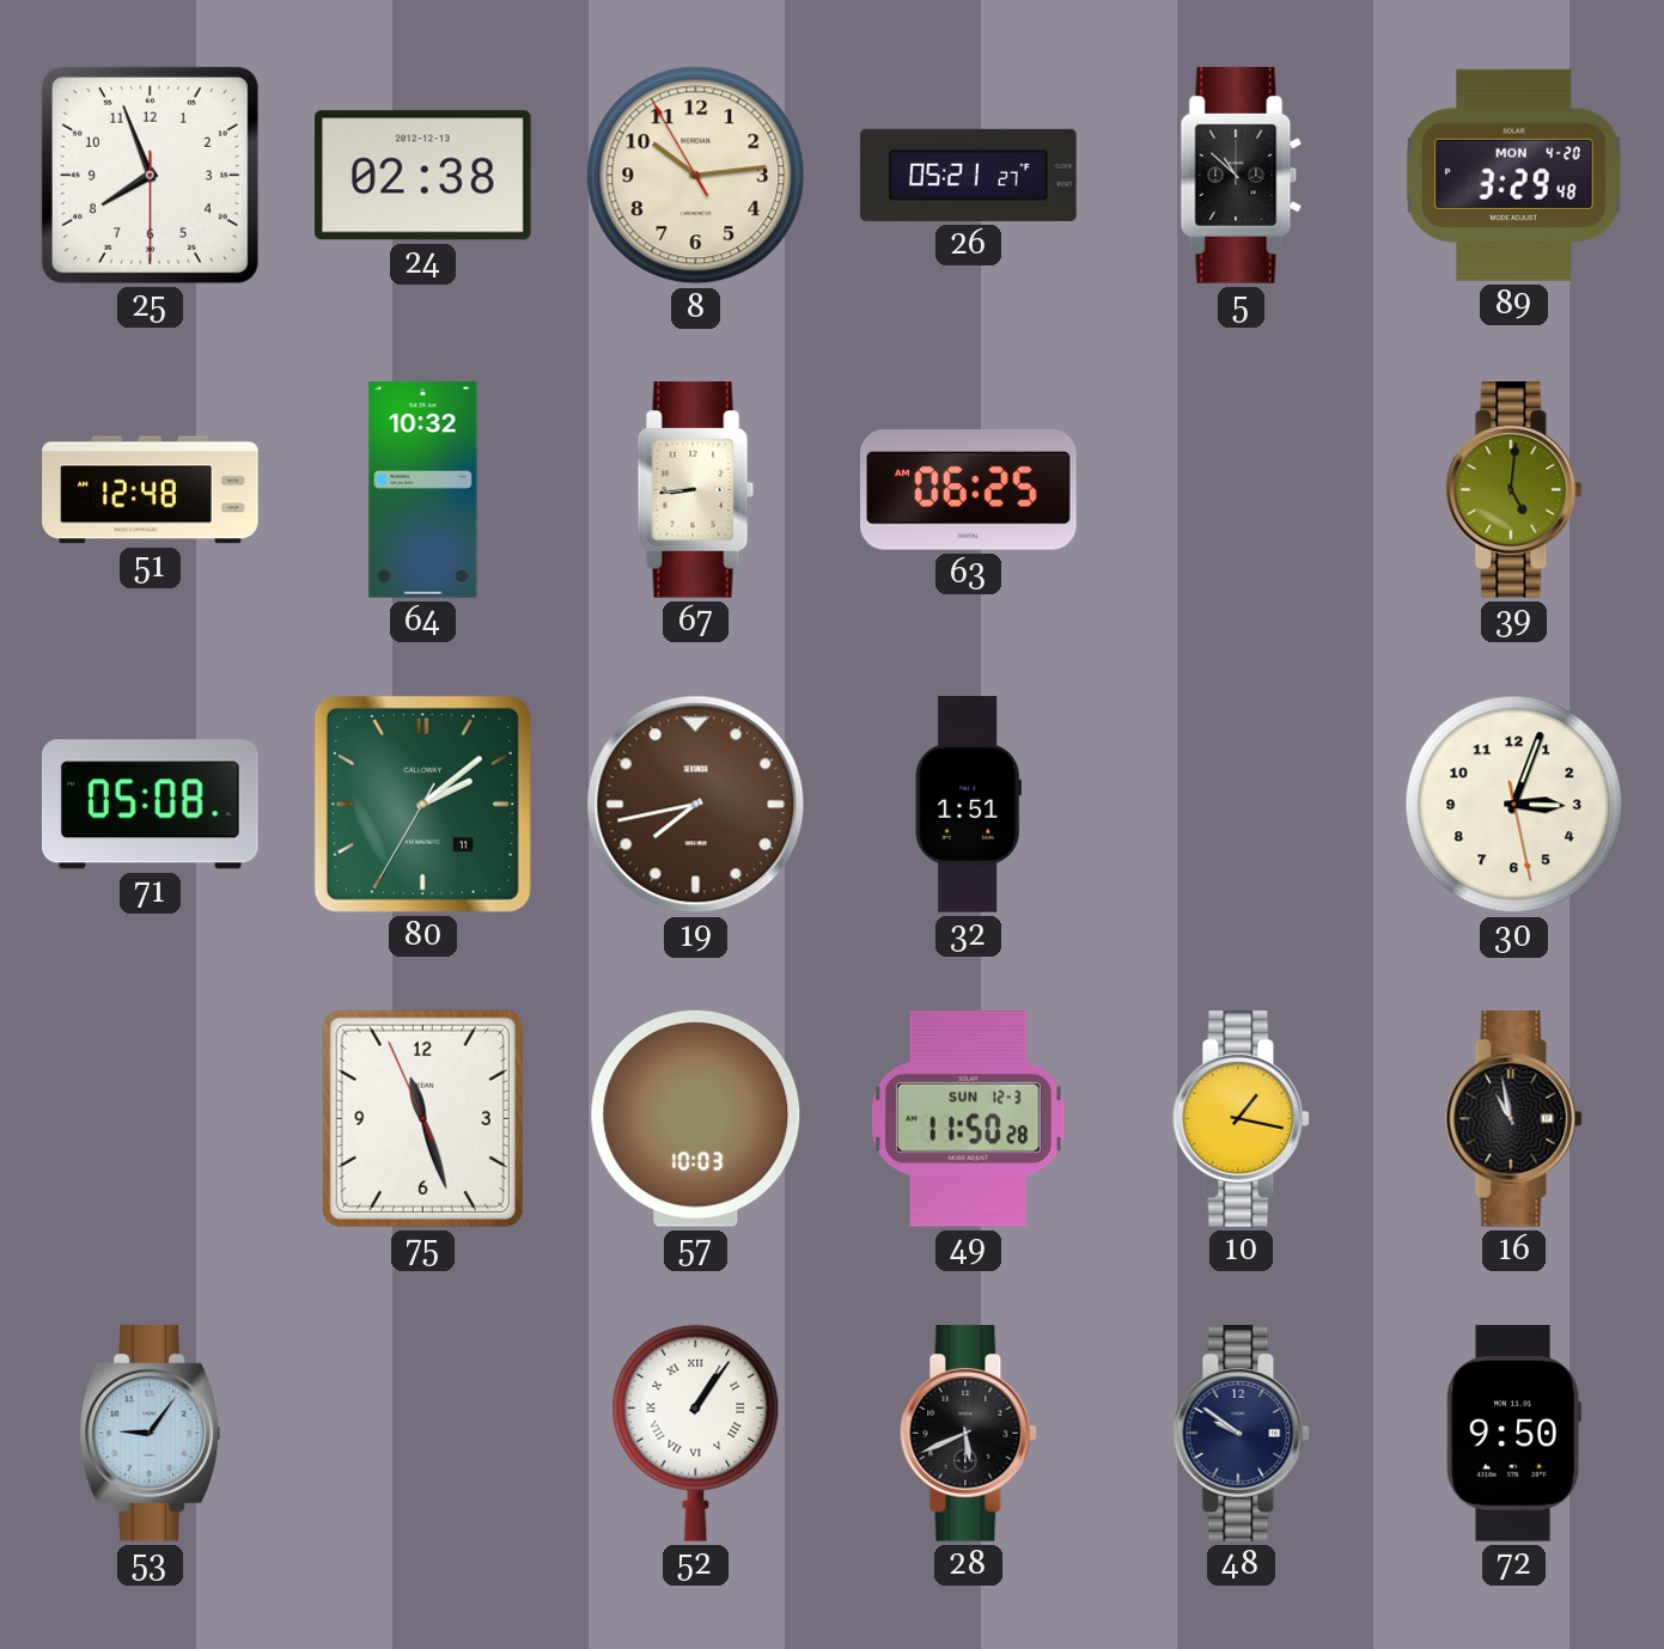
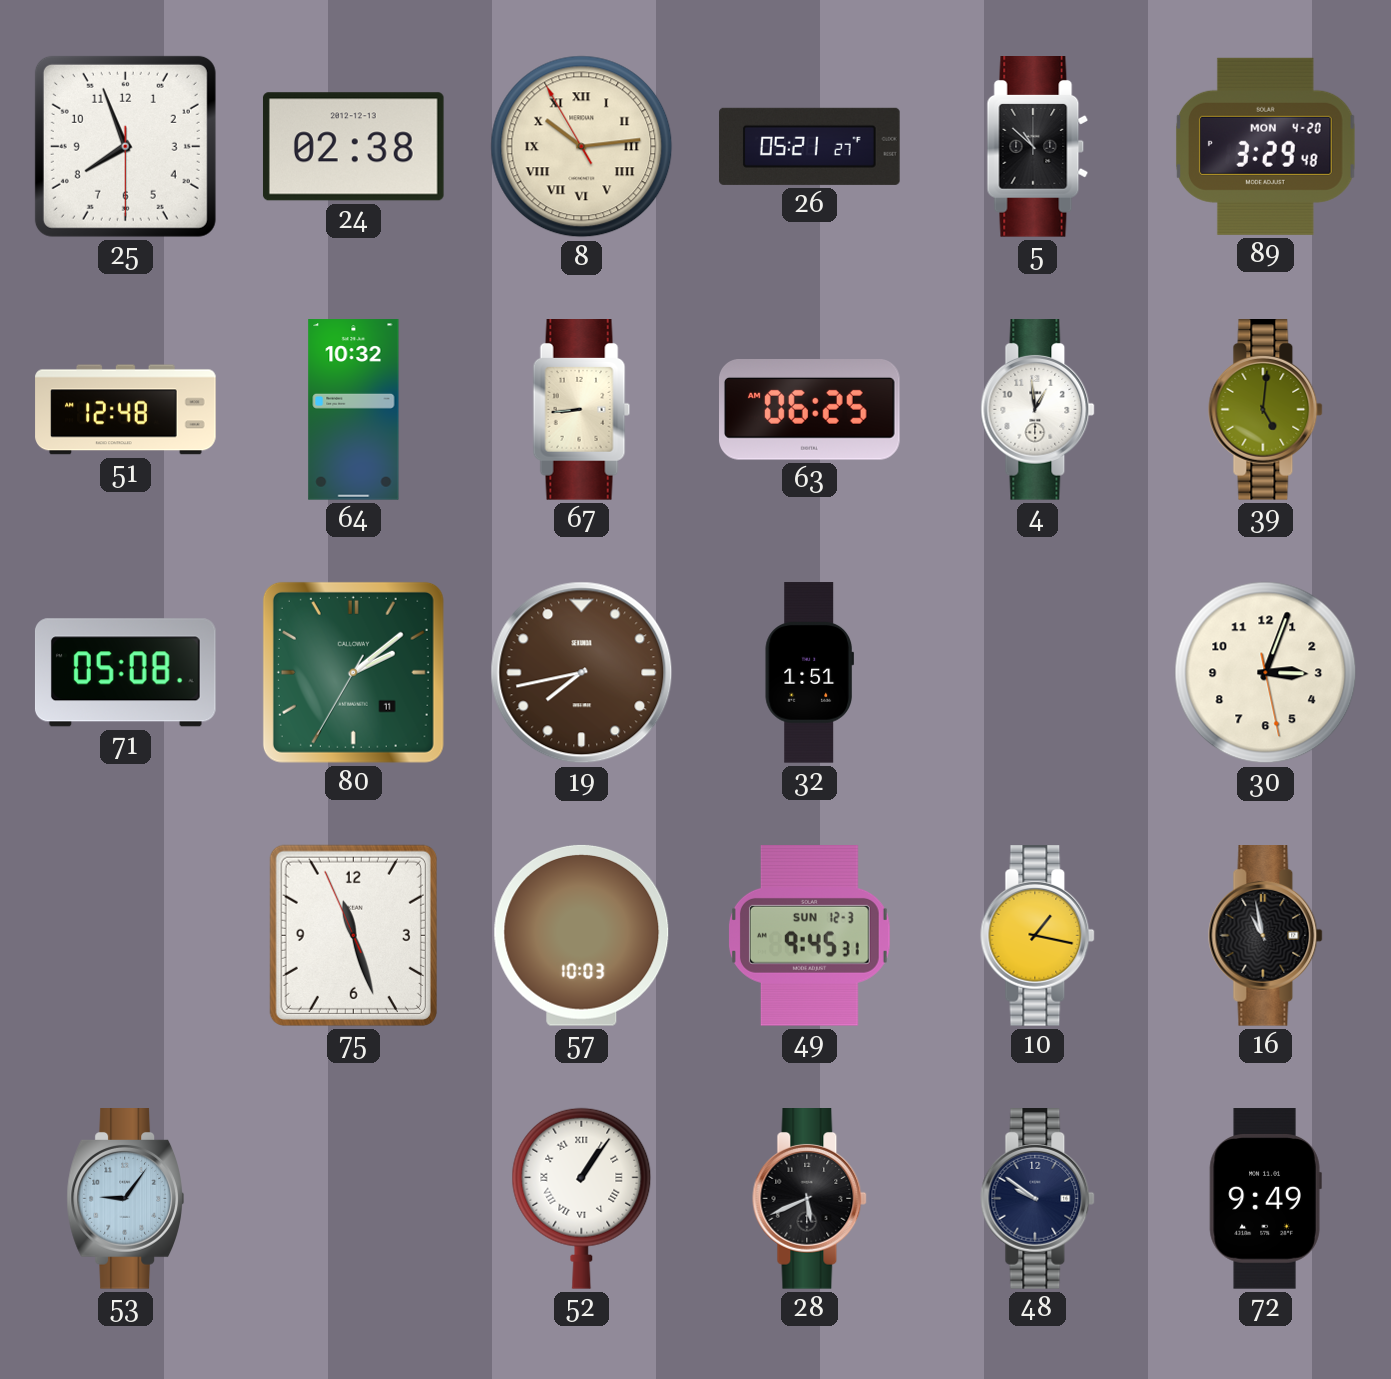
8 numerals: Arabic -> Roman
4: none -> 12:59
49: 11:50 -> 9:45
72: 9:50 -> 9:49
